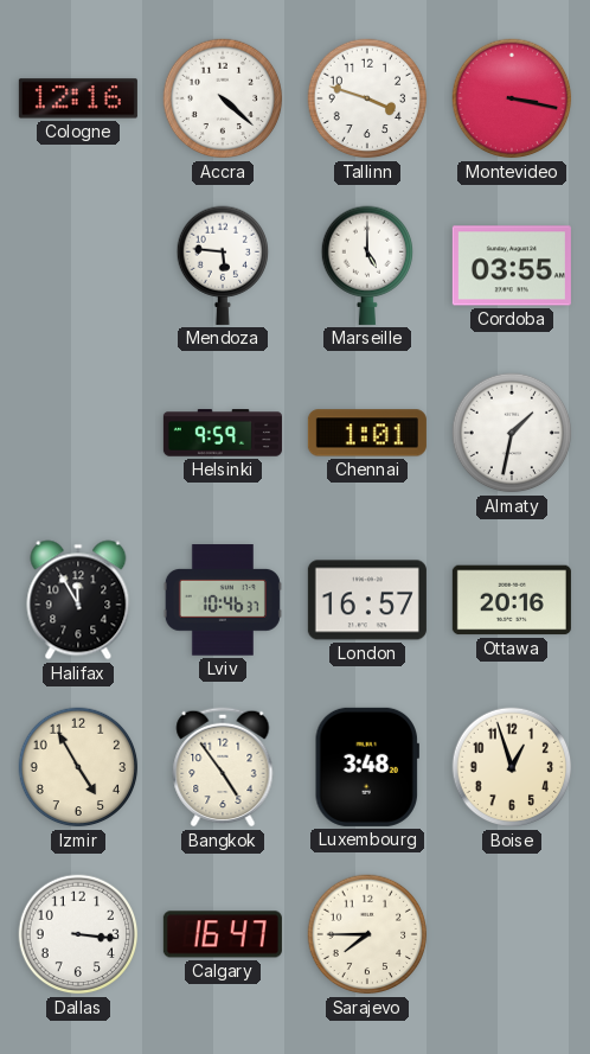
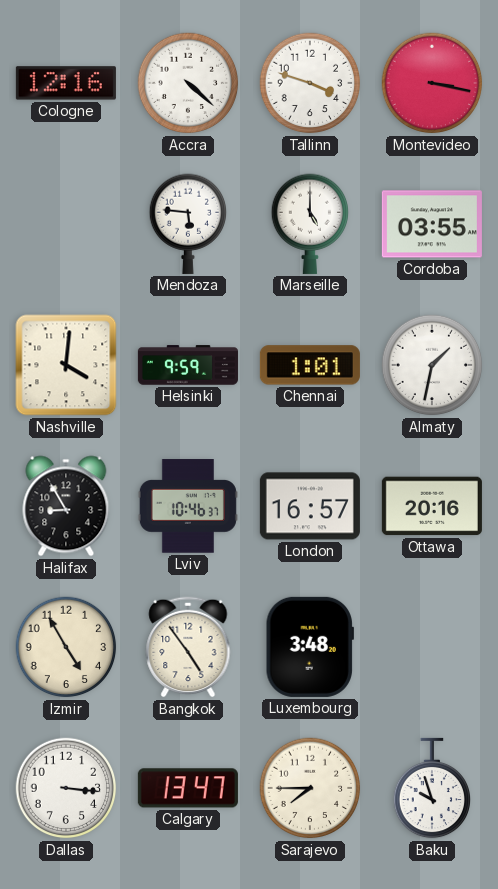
Nashville: none -> 4:01
Halifax: 11:55 -> 8:55
Boise: 12:57 -> none
Calgary: 16:47 -> 13:47
Baku: none -> 9:57
